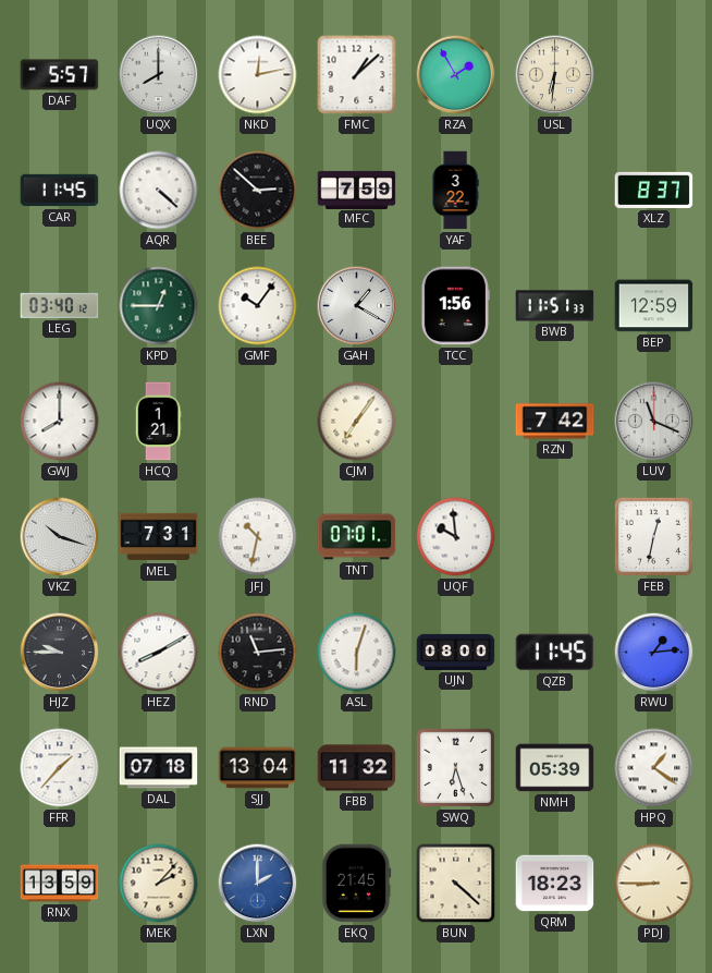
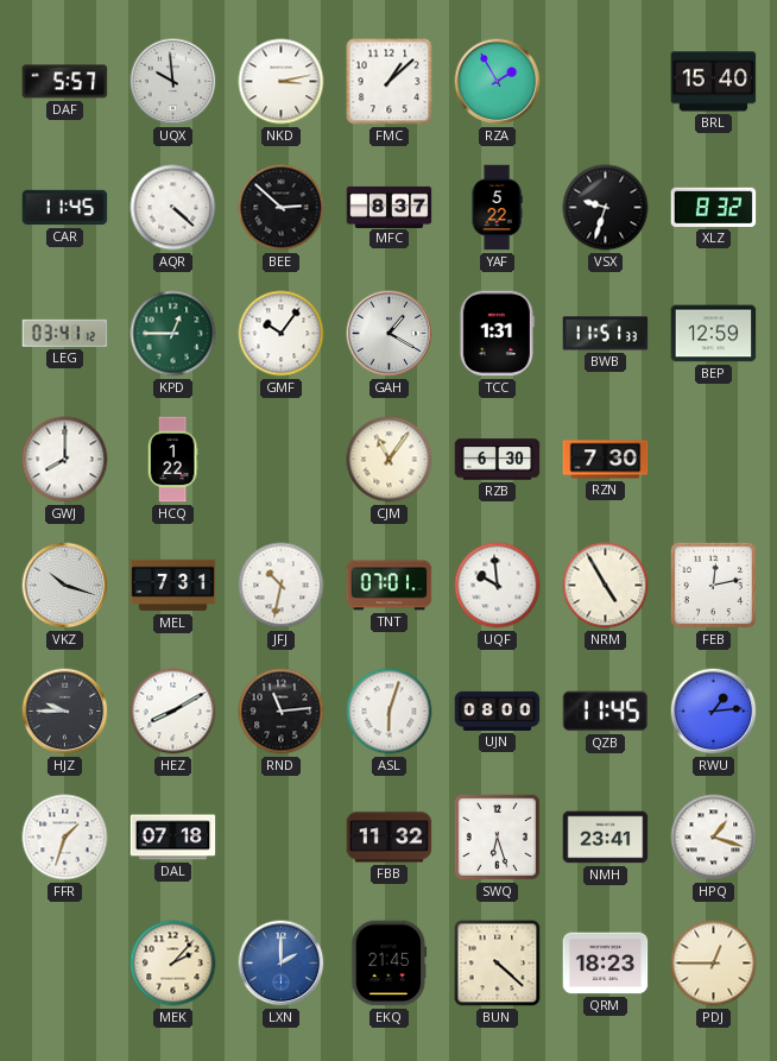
UQX: 8:00 -> 9:59
NKD: 12:13 -> 3:13
USL: 6:31 -> none
BRL: none -> 15:40
MFC: 7:59 -> 8:37
YAF: 3:22 -> 5:22
VSX: none -> 9:33
XLZ: 8:37 -> 8:32
LEG: 03:40 -> 03:41
TCC: 1:56 -> 1:31
HCQ: 1:21 -> 1:22
CJM: 7:06 -> 11:06
RZB: none -> 6:30
RZN: 7:42 -> 7:30
LUV: 11:19 -> none
NRM: none -> 4:55
FEB: 12:32 -> 12:13
FFR: 1:37 -> 1:33
SJJ: 13:04 -> none
NMH: 05:39 -> 23:41
HPQ: 1:21 -> 1:18
RNX: 13:59 -> none
PDJ: 8:45 -> 12:45
